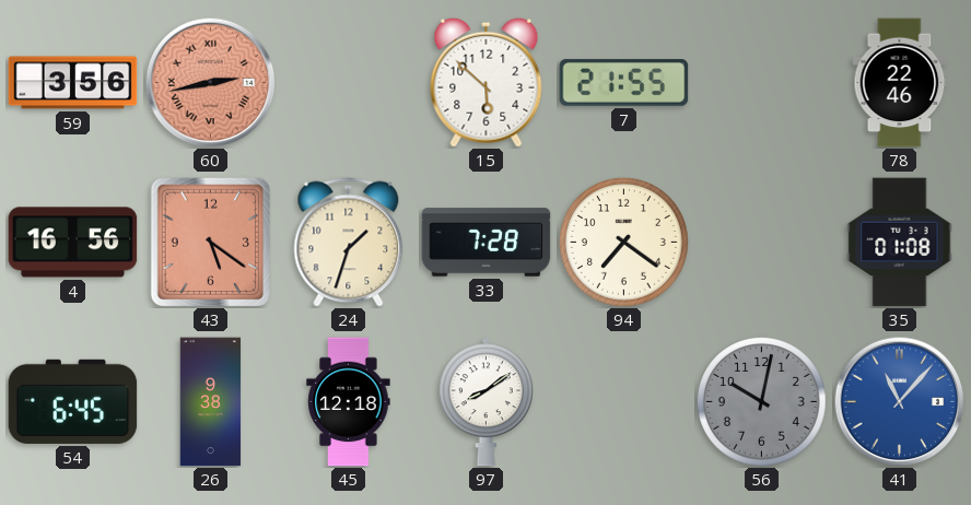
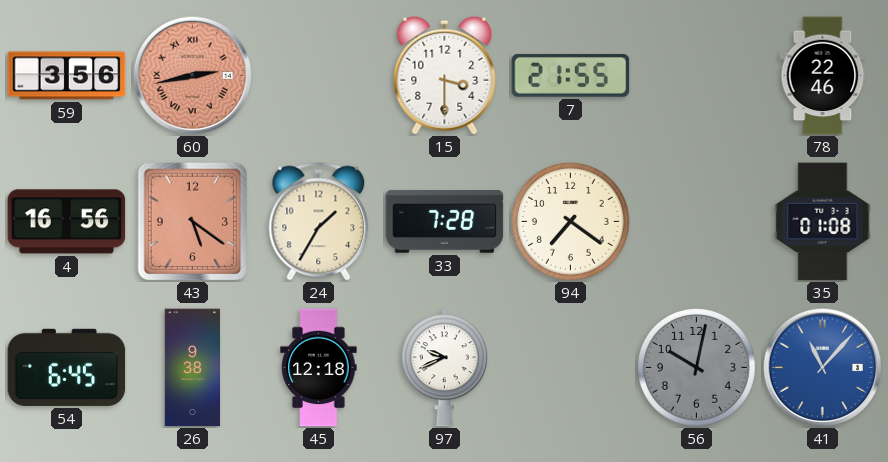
15: 5:52 -> 3:30
24: 1:33 -> 1:35
97: 8:09 -> 9:41
